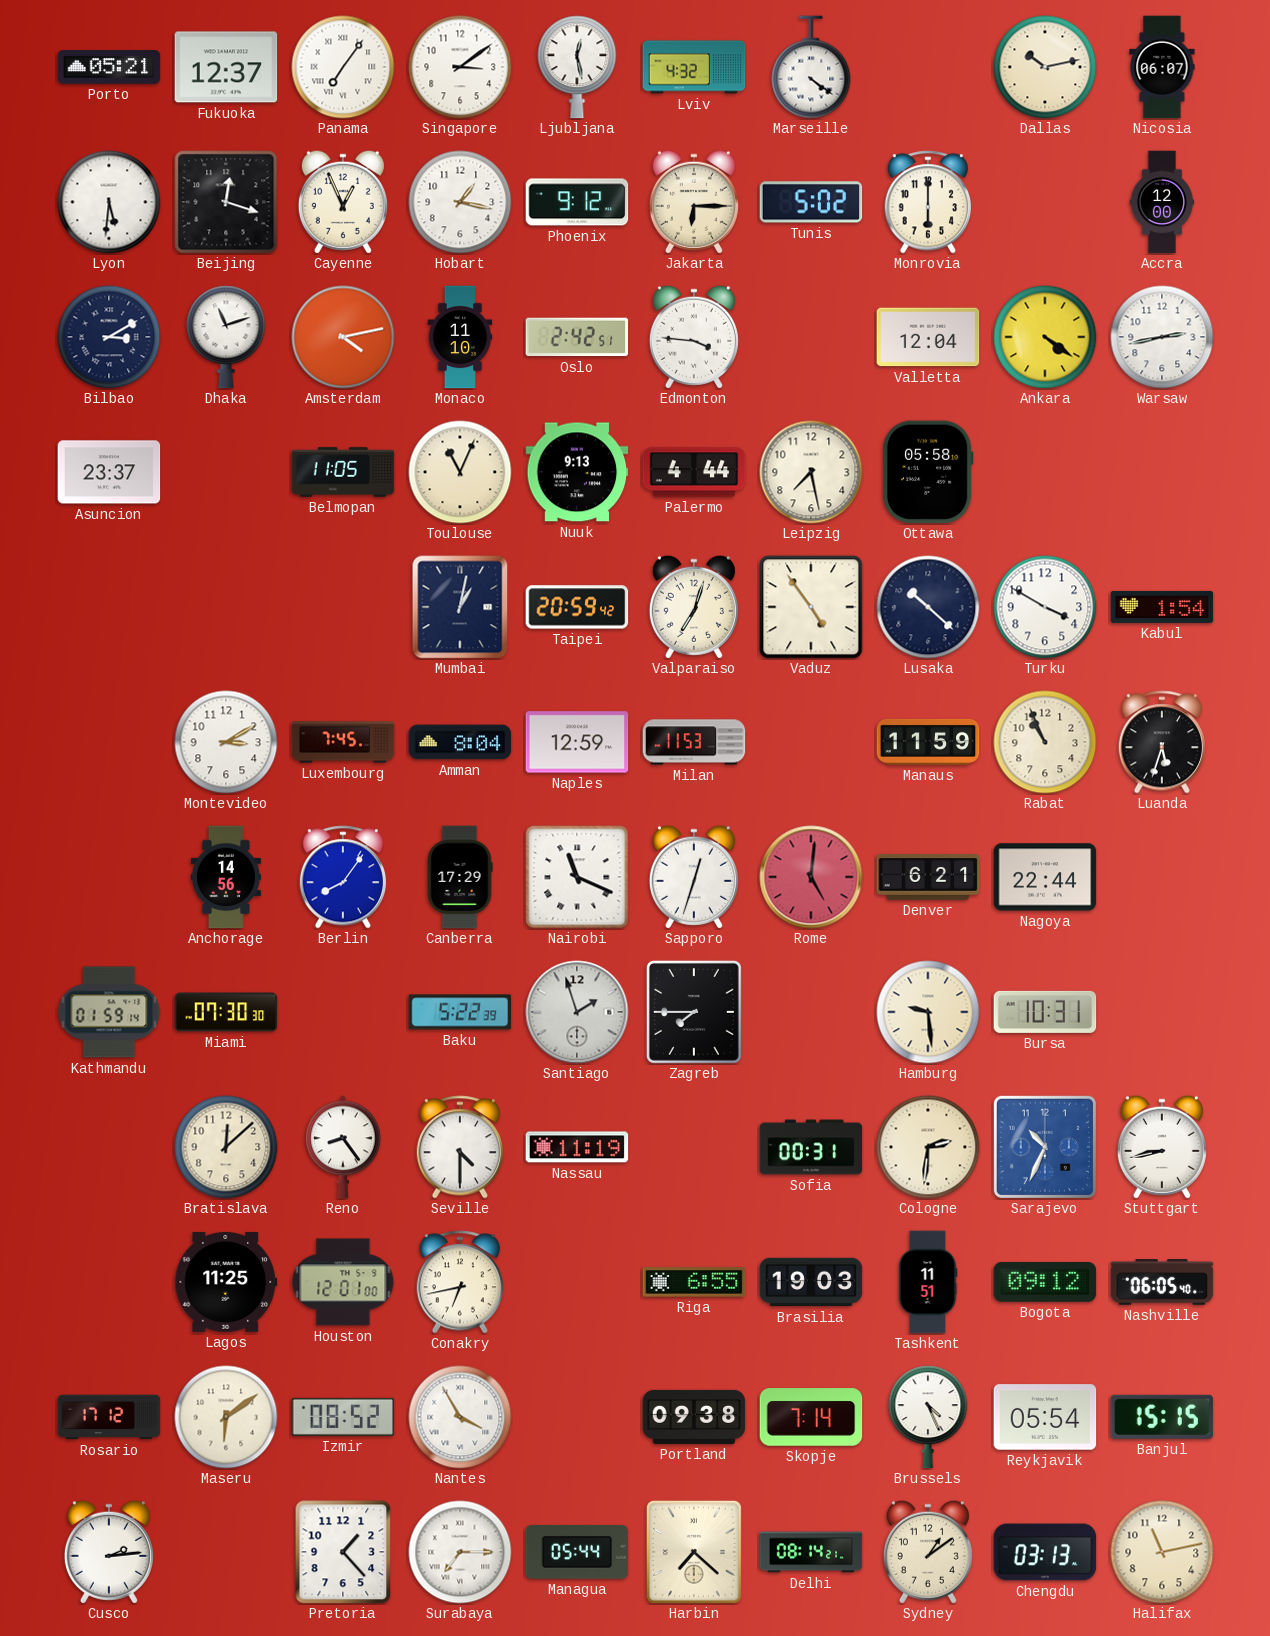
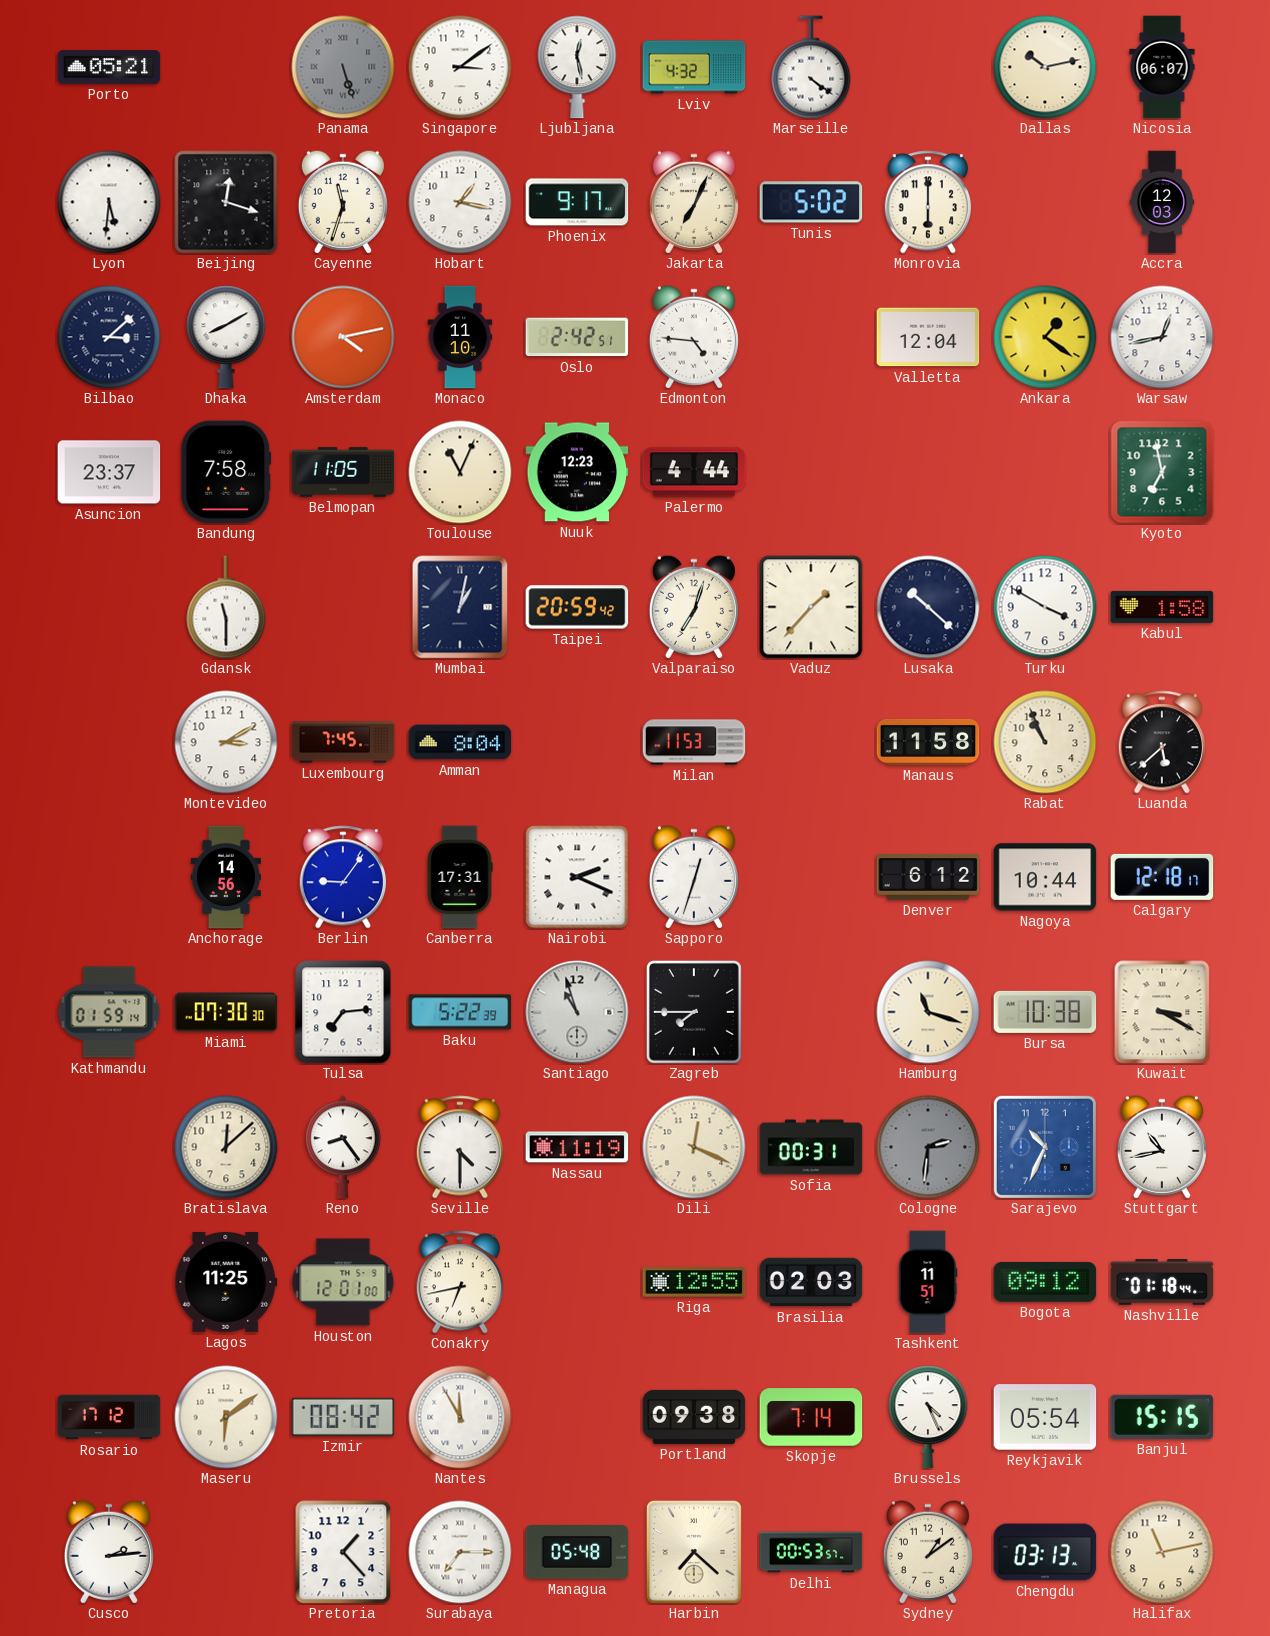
Fukuoka: 12:37 -> none
Panama: 7:06 -> 5:27
Panama dial: white -> grey
Cayenne: 12:56 -> 11:33
Phoenix: 9:12 -> 9:17
Jakarta: 6:15 -> 7:04
Accra: 12:00 -> 12:03
Bilbao: 3:10 -> 3:08
Dhaka: 11:12 -> 8:10
Edmonton: 3:46 -> 4:46
Ankara: 4:21 -> 1:21
Warsaw: 2:43 -> 12:43
Bandung: none -> 7:58
Nuuk: 9:13 -> 12:23
Leipzig: 7:28 -> none
Ottawa: 05:58 -> none
Kyoto: none -> 6:58
Gdansk: none -> 11:30
Vaduz: 4:54 -> 1:37
Kabul: 1:54 -> 1:58
Naples: 12:59 -> none
Manaus: 11:59 -> 11:58
Luanda: 5:33 -> 5:38
Berlin: 8:06 -> 9:06
Canberra: 17:29 -> 17:31
Nairobi: 11:19 -> 2:19
Rome: 5:01 -> none
Denver: 6:21 -> 6:12
Nagoya: 22:44 -> 10:44
Calgary: none -> 12:18
Tulsa: none -> 7:14
Santiago: 1:57 -> 10:57
Hamburg: 9:29 -> 11:18
Bursa: 10:31 -> 10:38
Kuwait: none -> 3:20
Dili: none -> 12:19
Cologne dial: cream -> grey
Stuttgart: 8:43 -> 10:43
Riga: 6:55 -> 12:55
Brasilia: 19:03 -> 02:03
Nashville: 06:05 -> 01:18
Izmir: 08:52 -> 08:42
Nantes: 3:55 -> 11:55
Managua: 05:44 -> 05:48
Delhi: 08:14 -> 00:53
